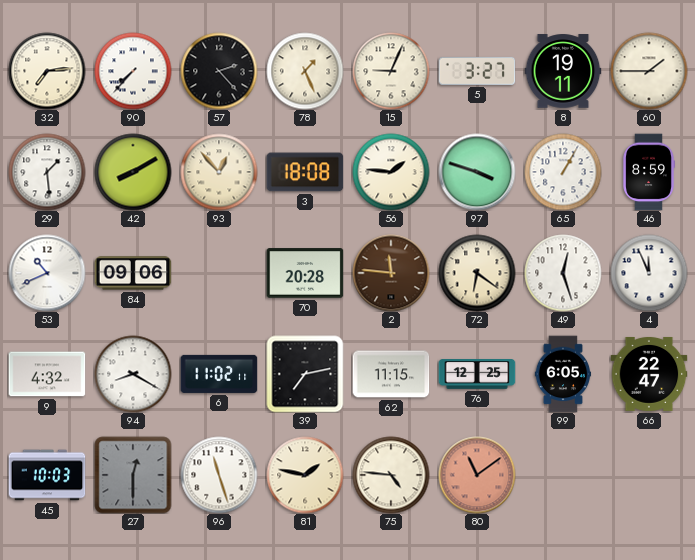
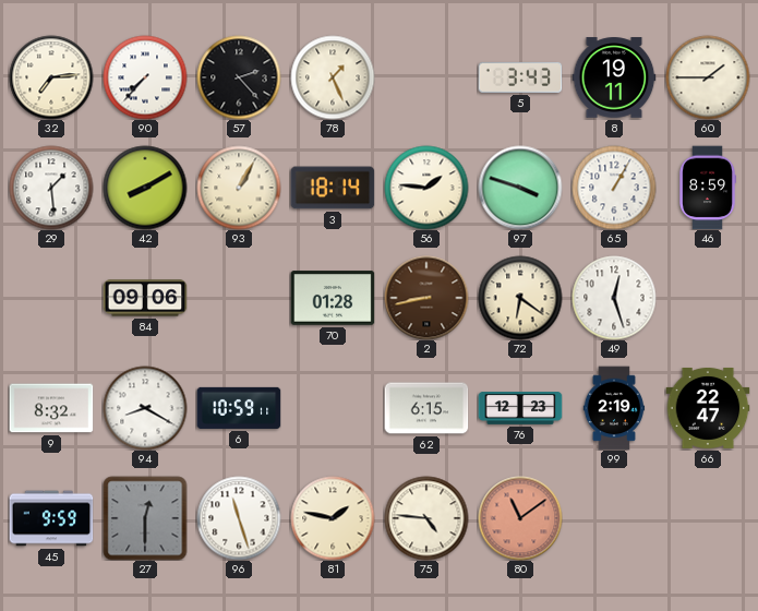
15: 9:04 -> none
5: 3:27 -> 3:43
93: 12:53 -> 1:05
3: 18:08 -> 18:14
53: 10:41 -> none
70: 20:28 -> 01:28
2: 11:46 -> 8:43
4: 11:56 -> none
9: 4:32 -> 8:32
6: 11:02 -> 10:59
39: 7:13 -> none
62: 11:15 -> 6:15
76: 12:25 -> 12:23
99: 6:05 -> 2:19
45: 10:03 -> 9:59
